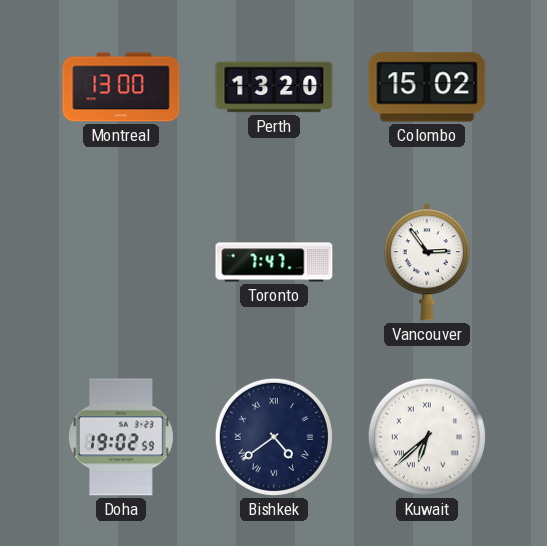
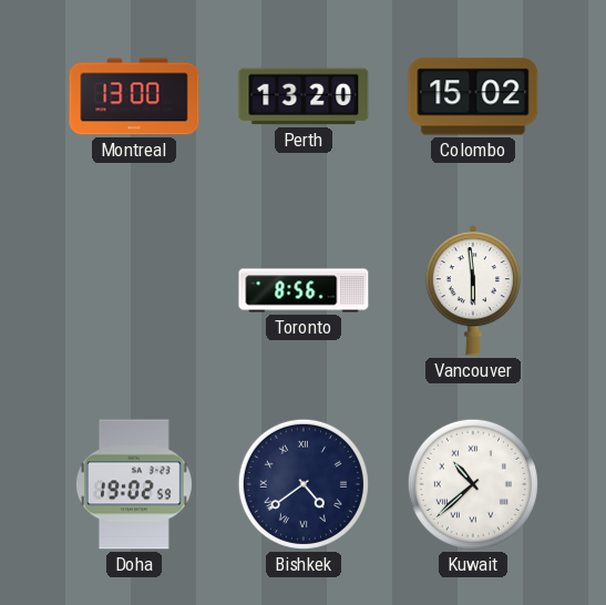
Toronto: 7:47 -> 8:56
Vancouver: 2:54 -> 5:59
Kuwait: 6:38 -> 10:38
